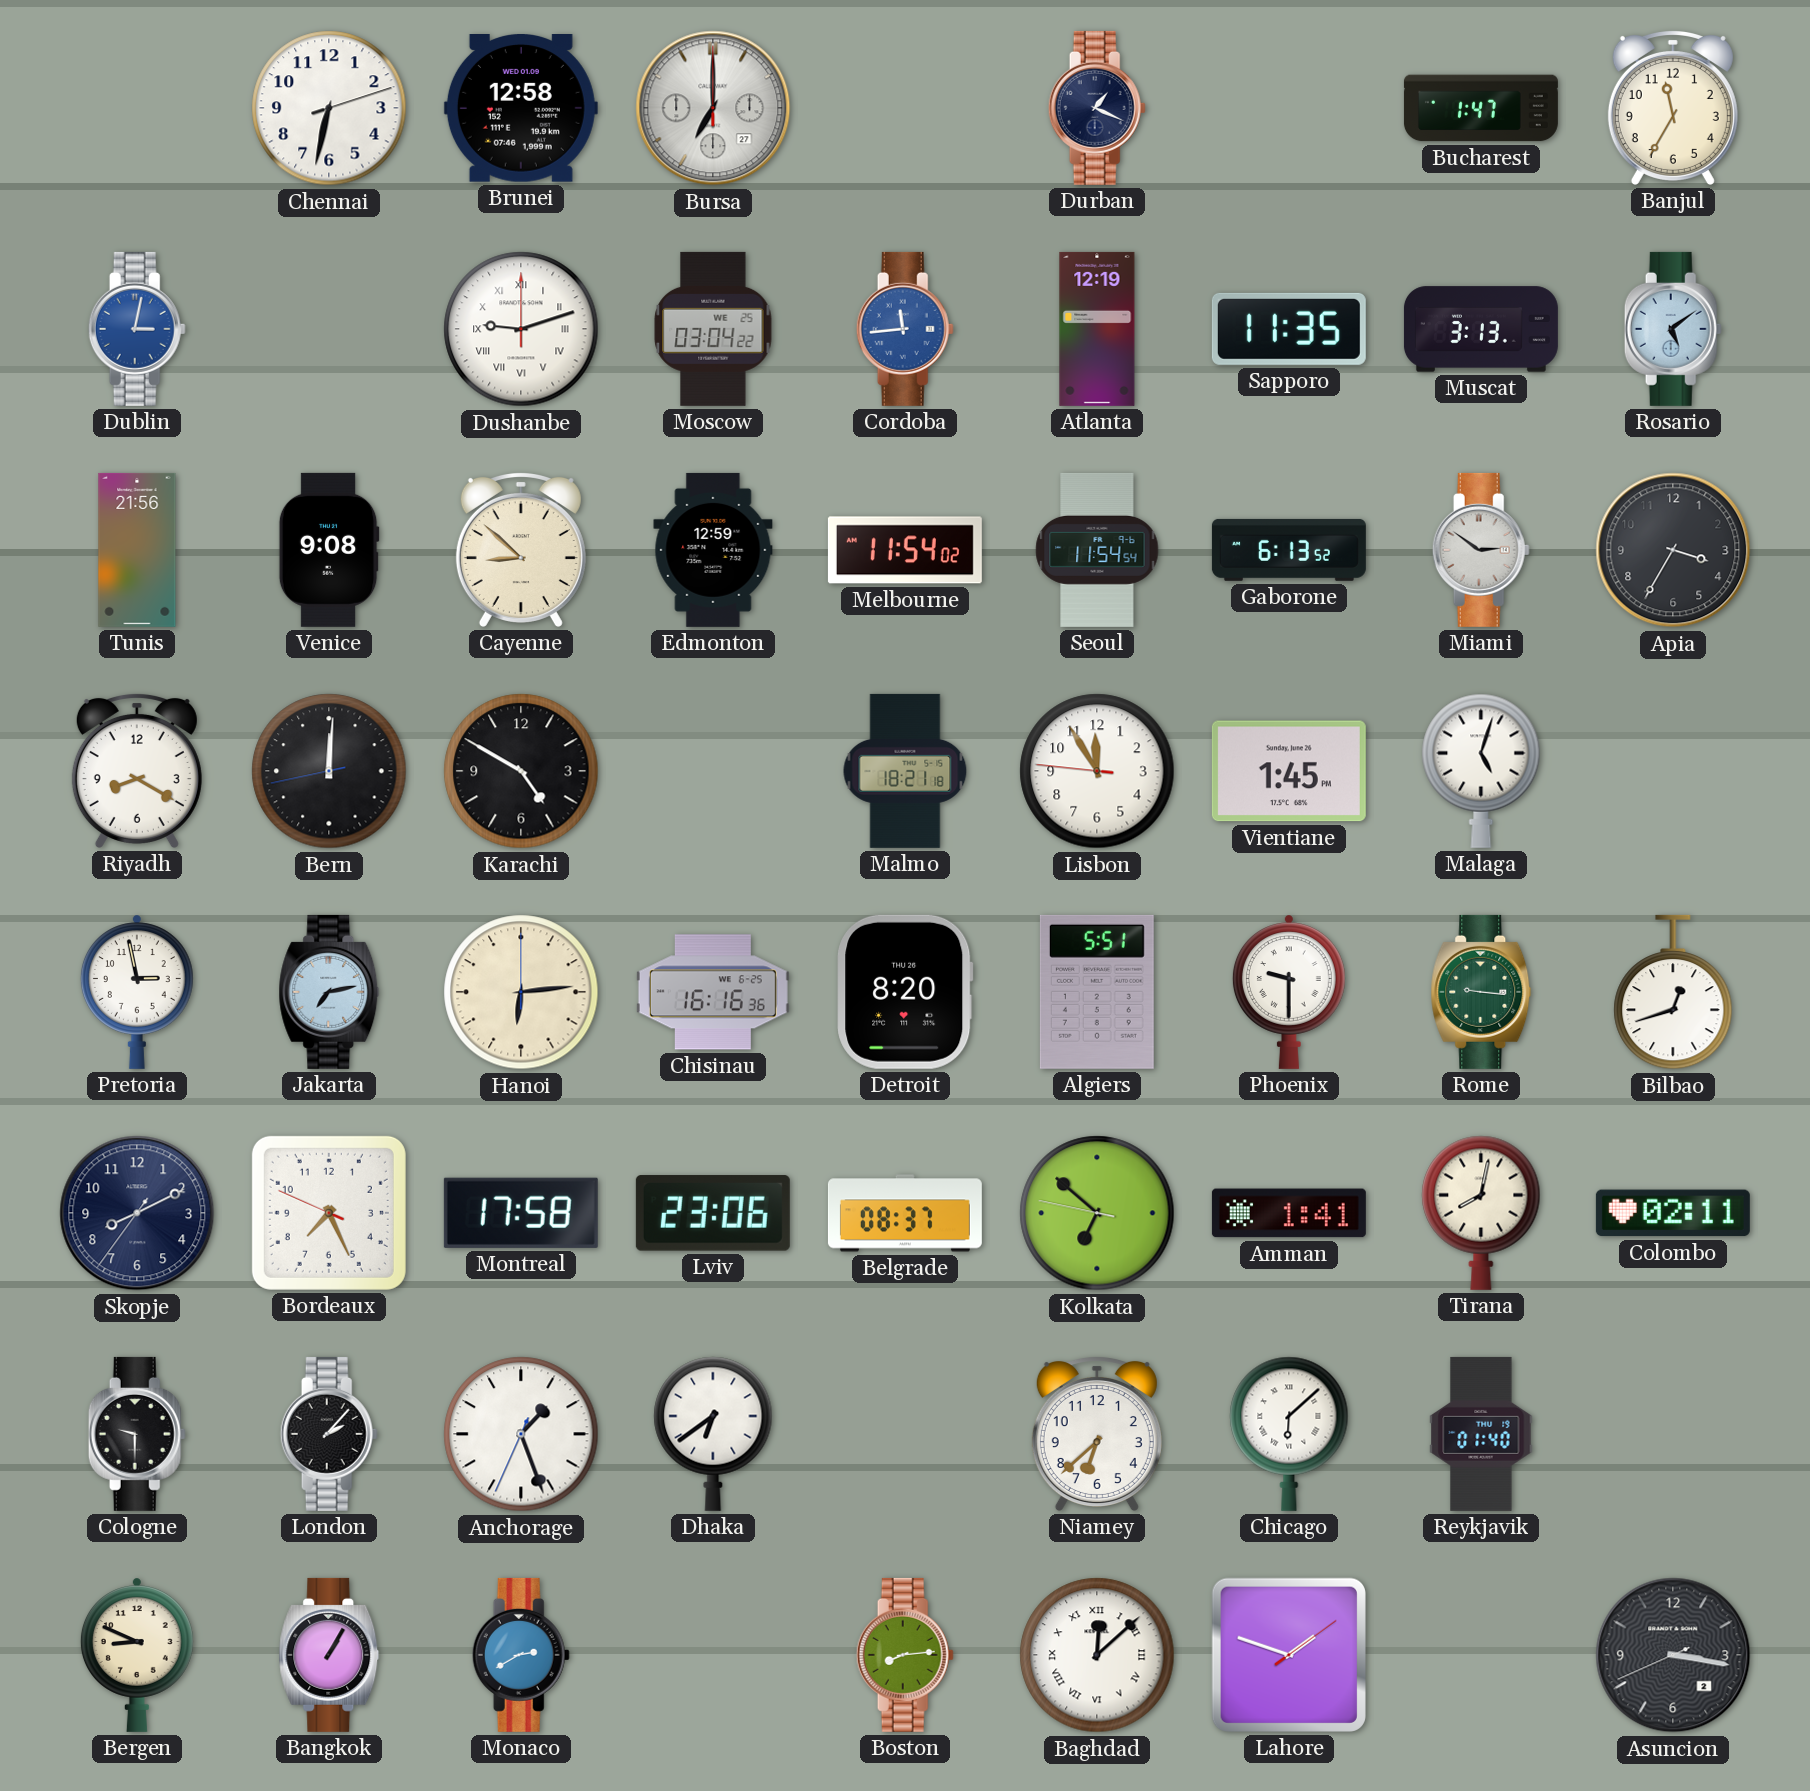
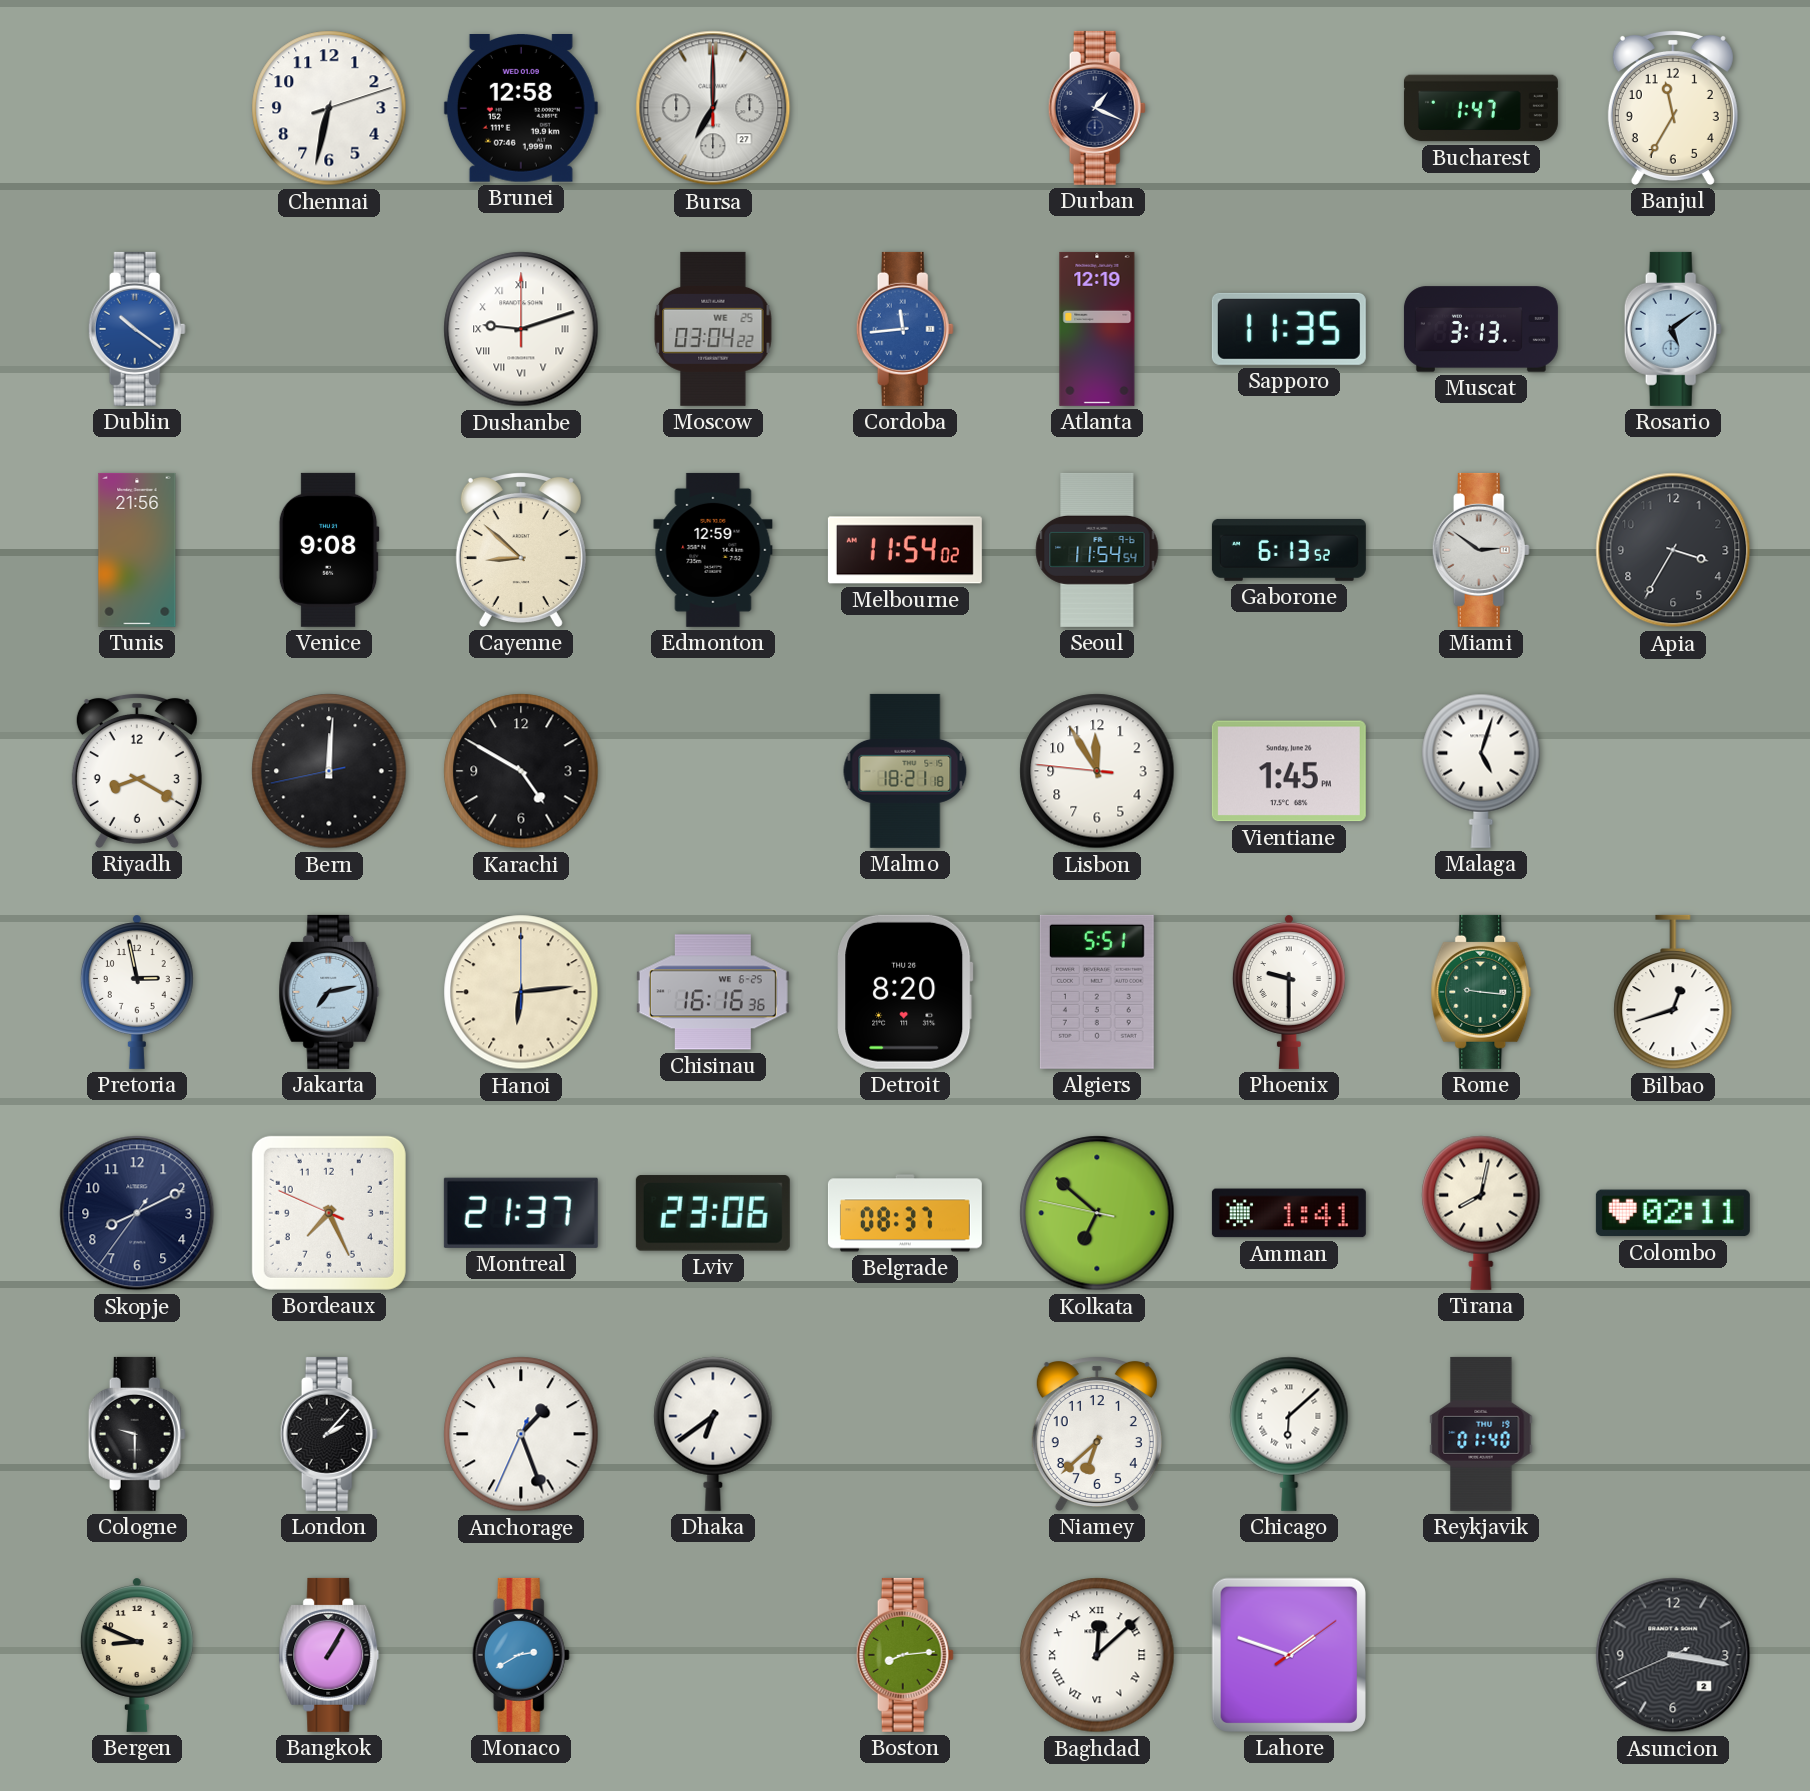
Dublin: 3:02 -> 10:21
Montreal: 17:58 -> 21:37
